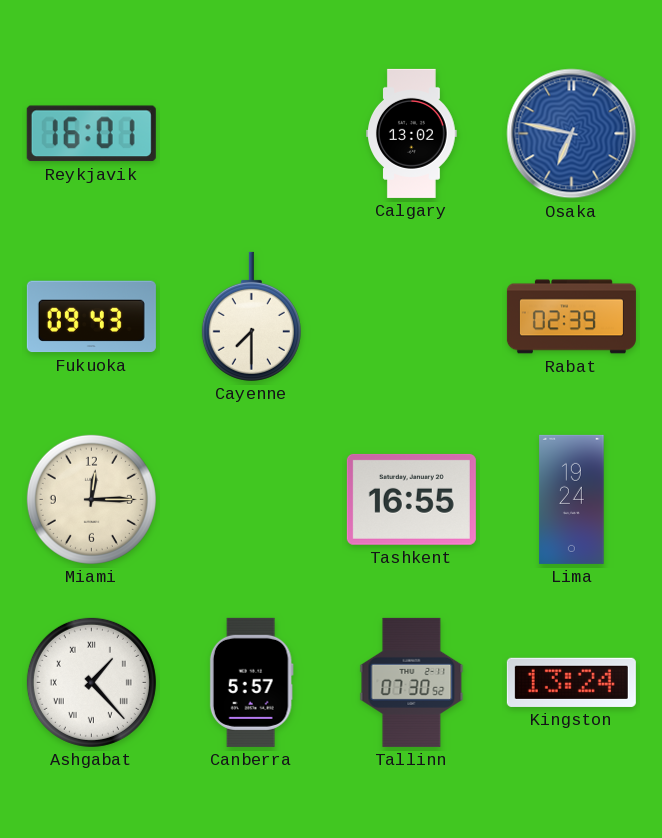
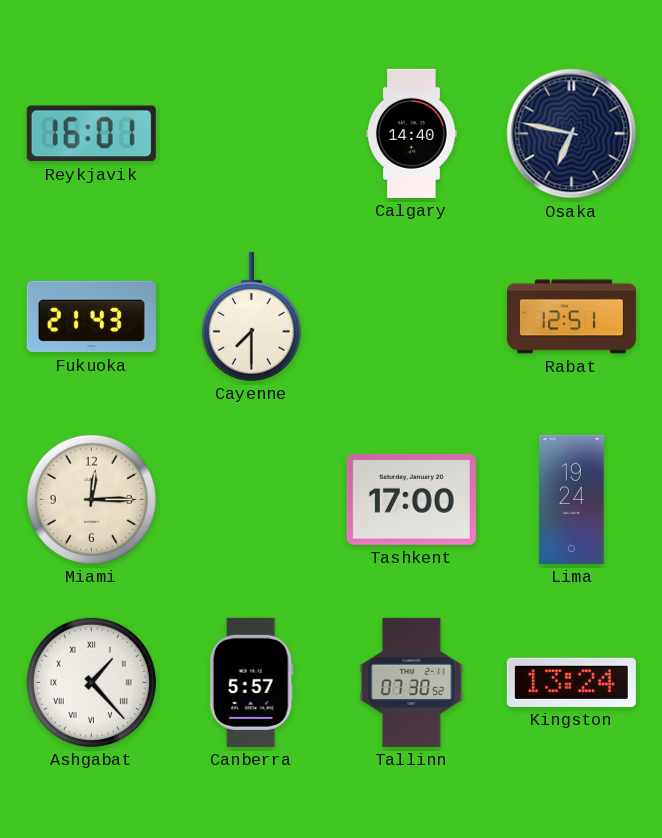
Calgary: 13:02 -> 14:40
Osaka dial: blue -> navy
Fukuoka: 09:43 -> 21:43
Rabat: 02:39 -> 12:51
Tashkent: 16:55 -> 17:00
